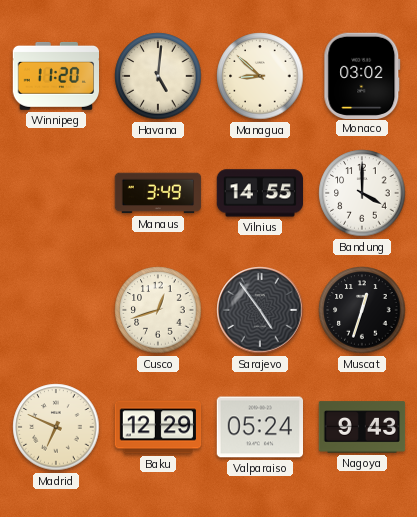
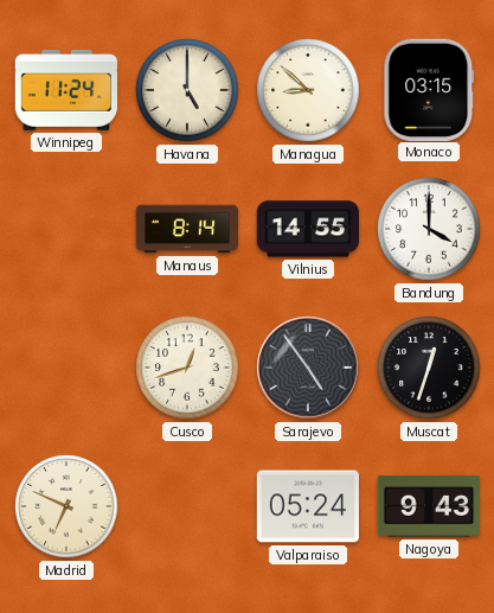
Winnipeg: 11:20 -> 11:24
Havana: 5:01 -> 5:00
Monaco: 03:02 -> 03:15
Manaus: 3:49 -> 8:14
Baku: 12:29 -> none
